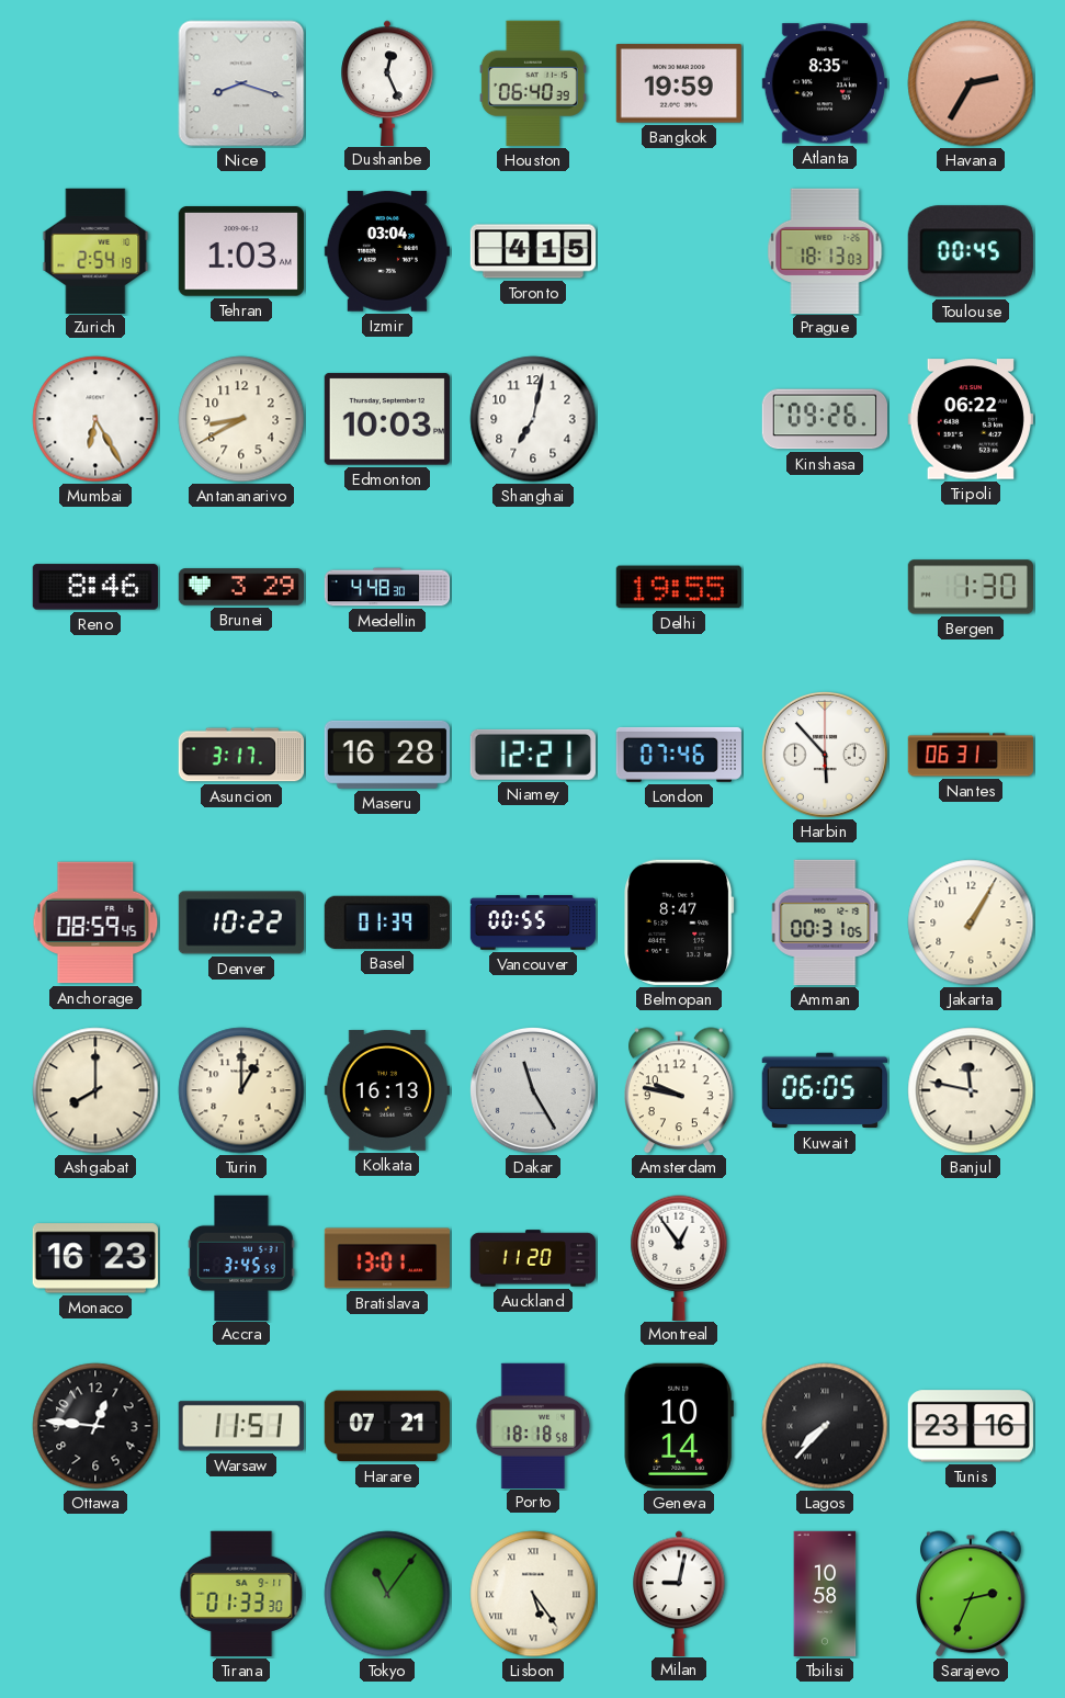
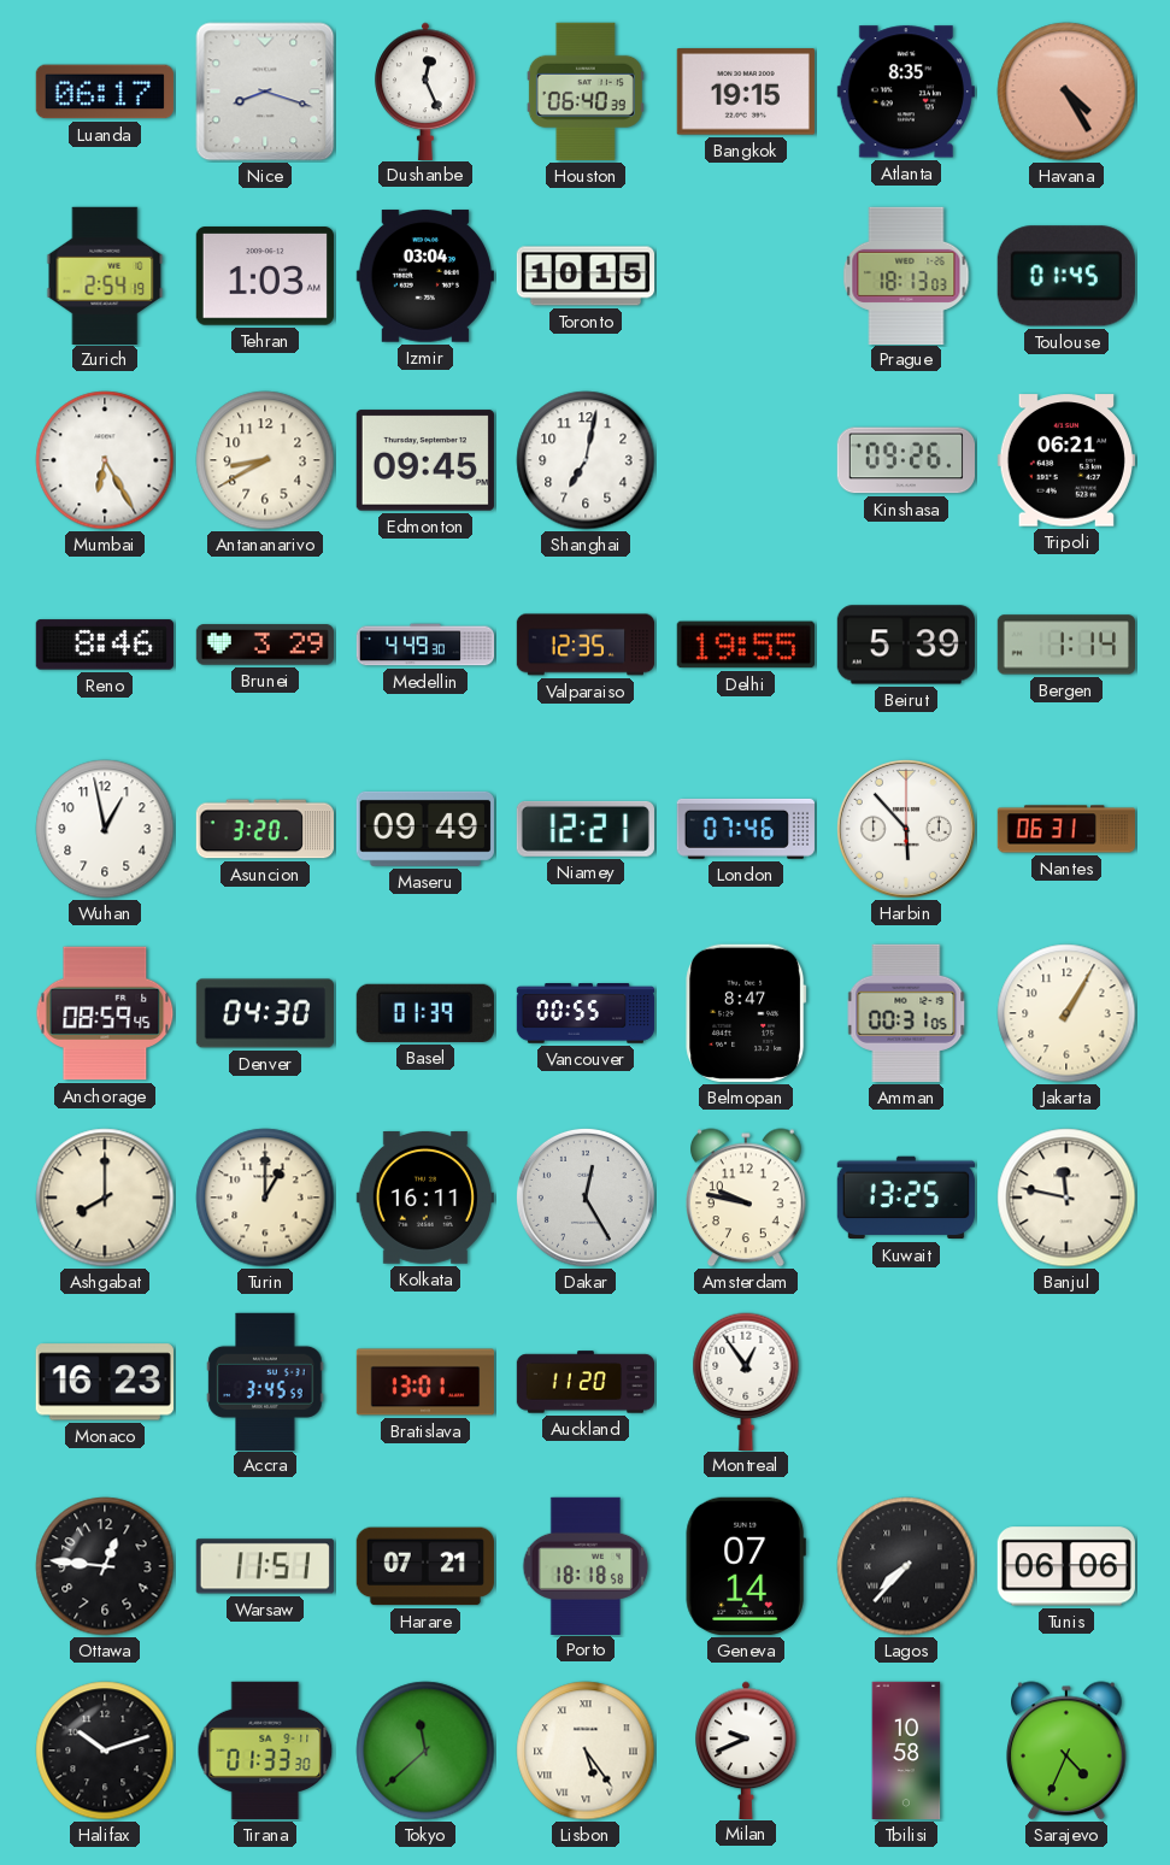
Luanda: none -> 06:17
Bangkok: 19:59 -> 19:15
Havana: 2:35 -> 4:25
Toronto: 4:15 -> 10:15
Toulouse: 00:45 -> 01:45
Edmonton: 10:03 -> 09:45
Tripoli: 06:22 -> 06:21
Medellin: 4:48 -> 4:49
Valparaiso: none -> 12:35
Beirut: none -> 5:39
Bergen: 1:30 -> 1:14
Wuhan: none -> 12:58
Asuncion: 3:17 -> 3:20
Maseru: 16:28 -> 09:49
Denver: 10:22 -> 04:30
Kolkata: 16:13 -> 16:11
Dakar: 11:25 -> 12:25
Kuwait: 06:05 -> 13:25
Geneva: 10:14 -> 07:14
Tunis: 23:16 -> 06:06
Halifax: none -> 10:12
Tokyo: 11:06 -> 11:38
Milan: 9:02 -> 9:41
Sarajevo: 2:34 -> 4:34
